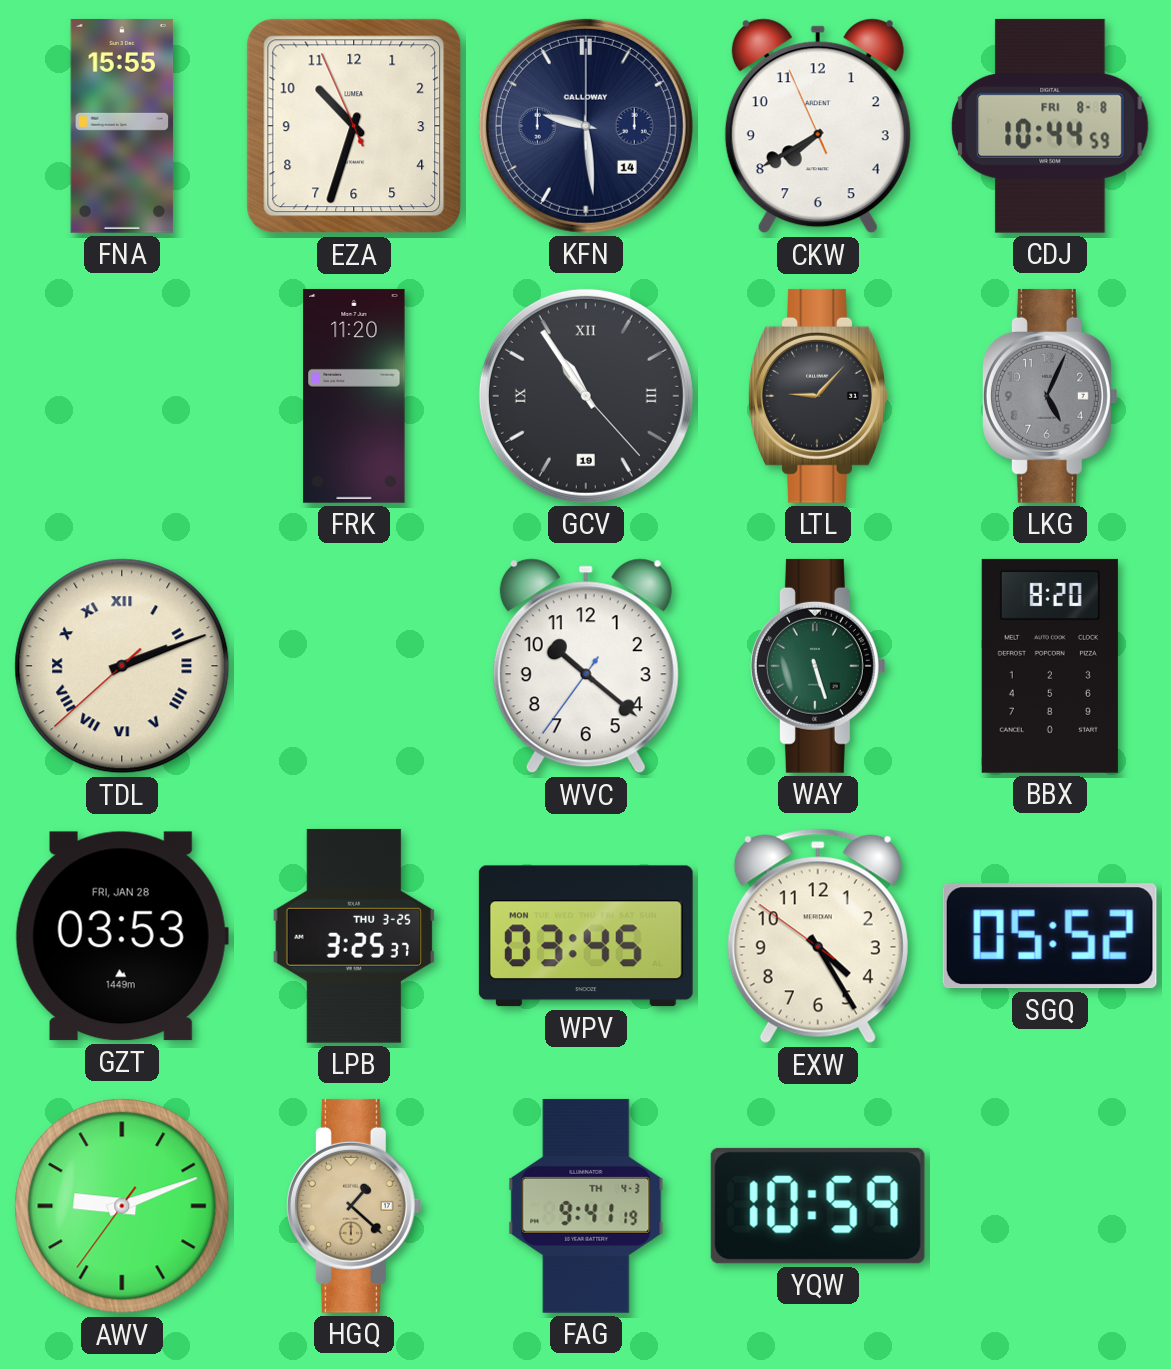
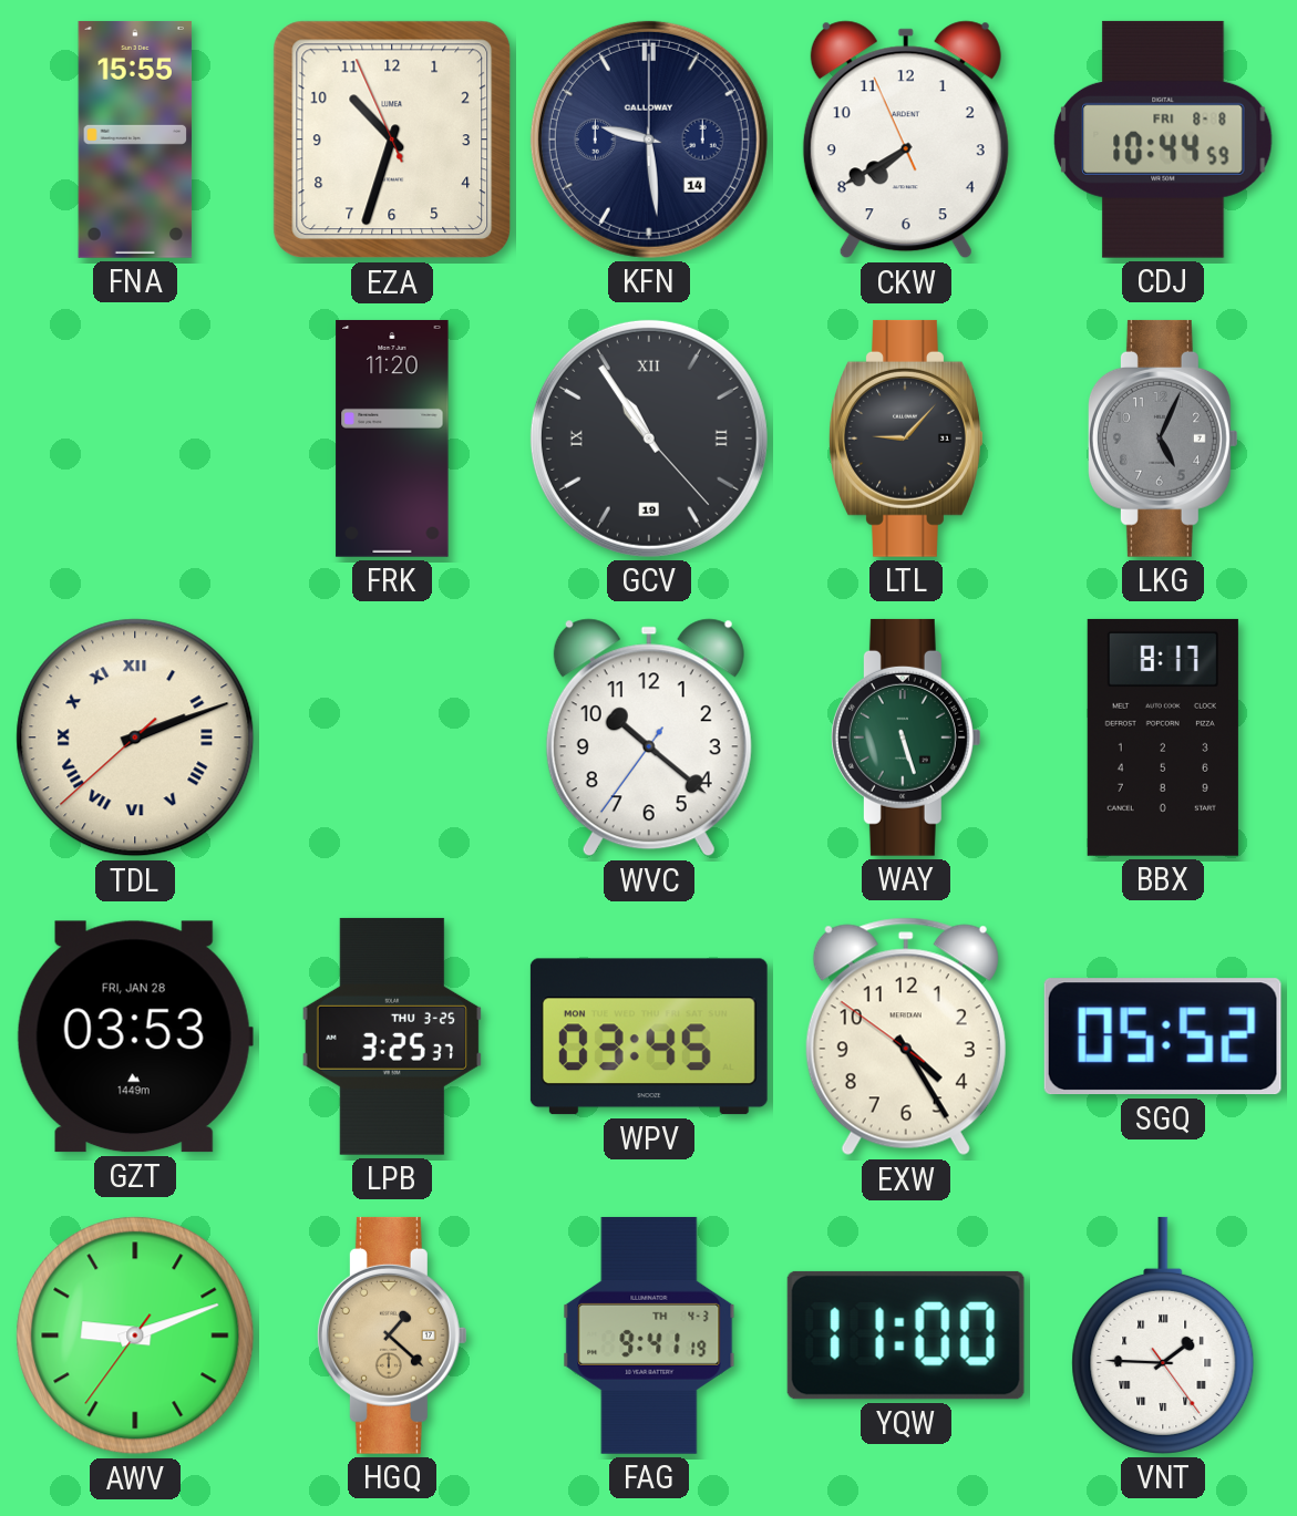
BBX: 8:20 -> 8:17
YQW: 10:59 -> 11:00
VNT: none -> 1:45
